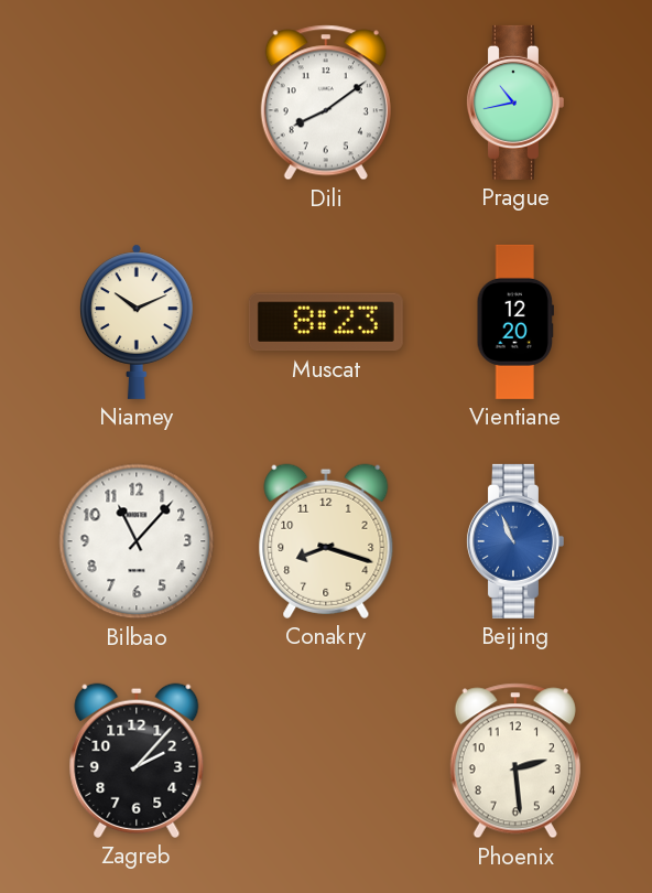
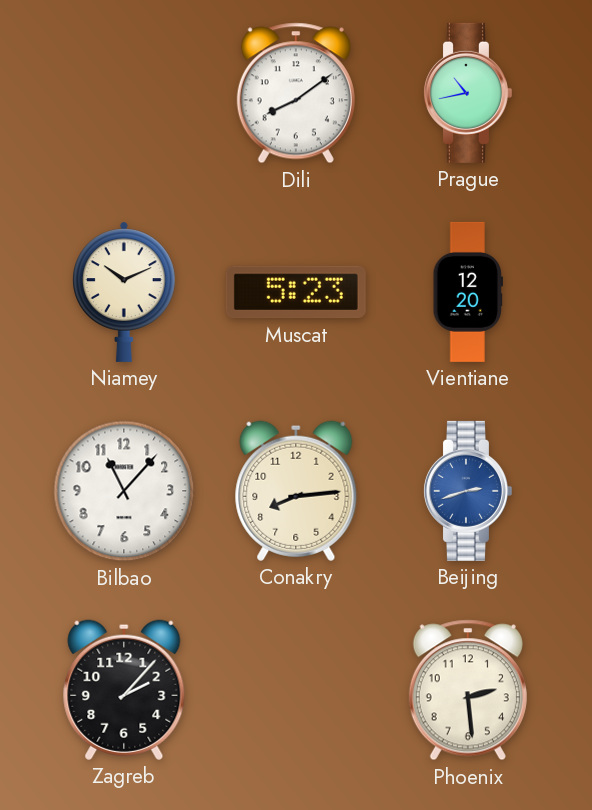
Muscat: 8:23 -> 5:23
Conakry: 8:18 -> 8:14
Beijing: 10:56 -> 2:42
